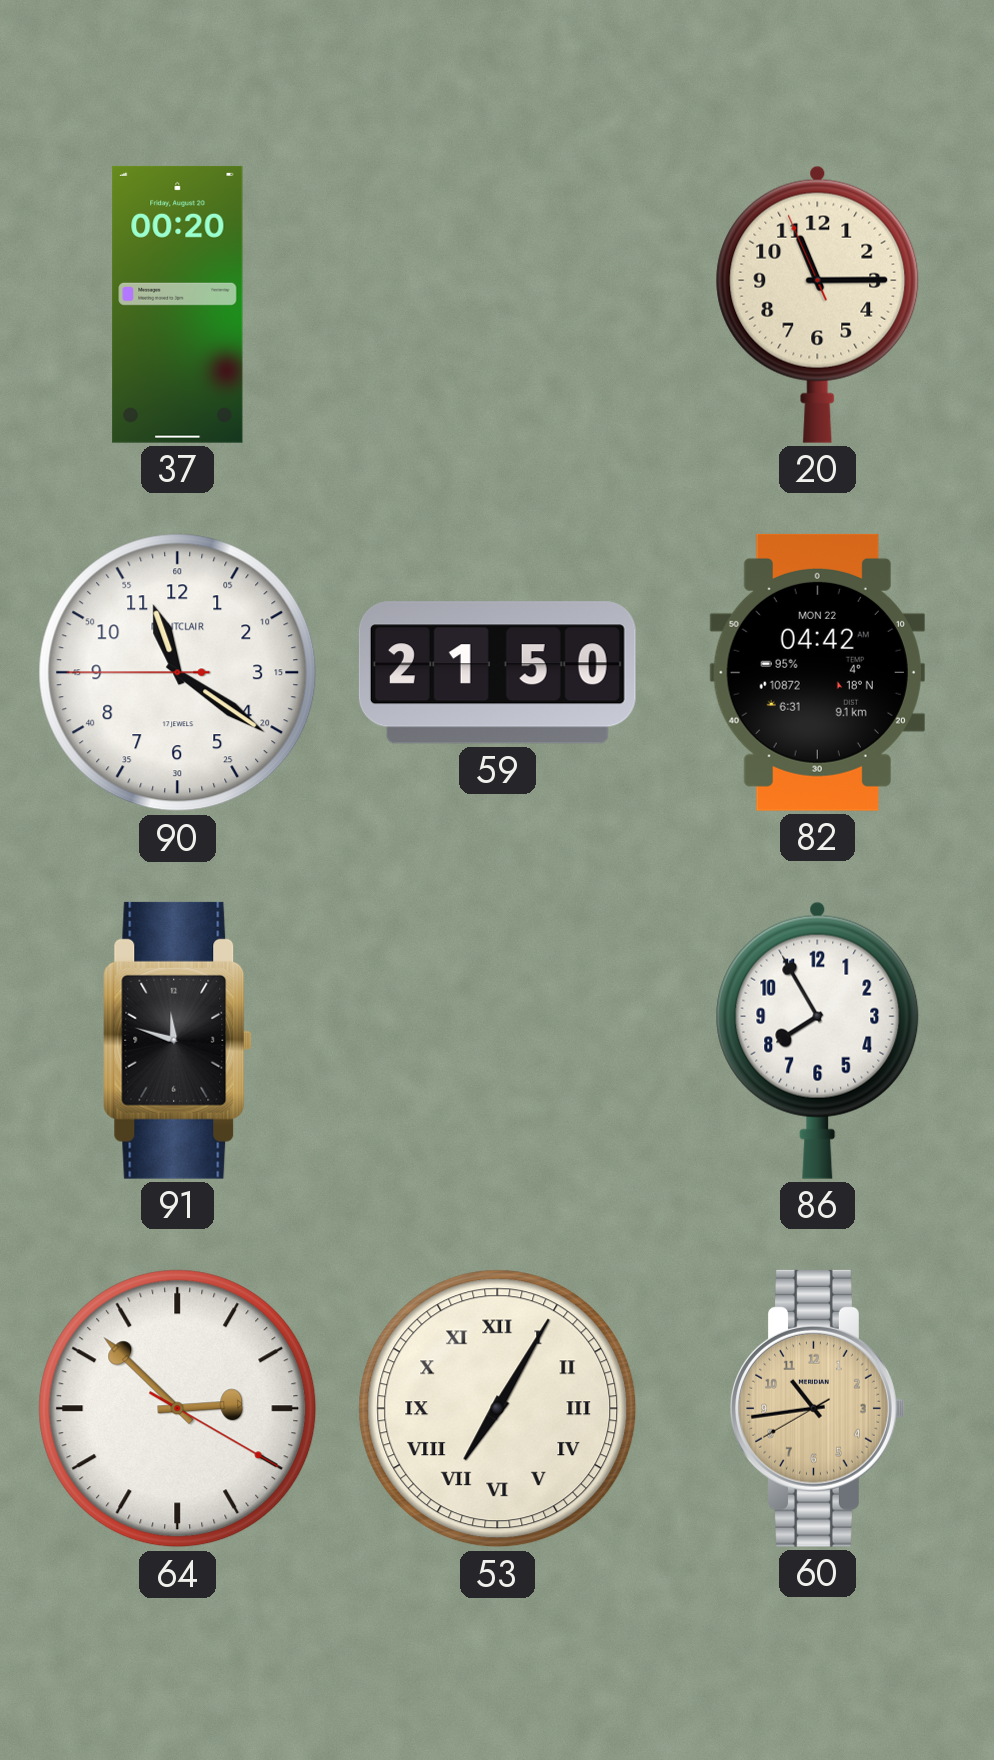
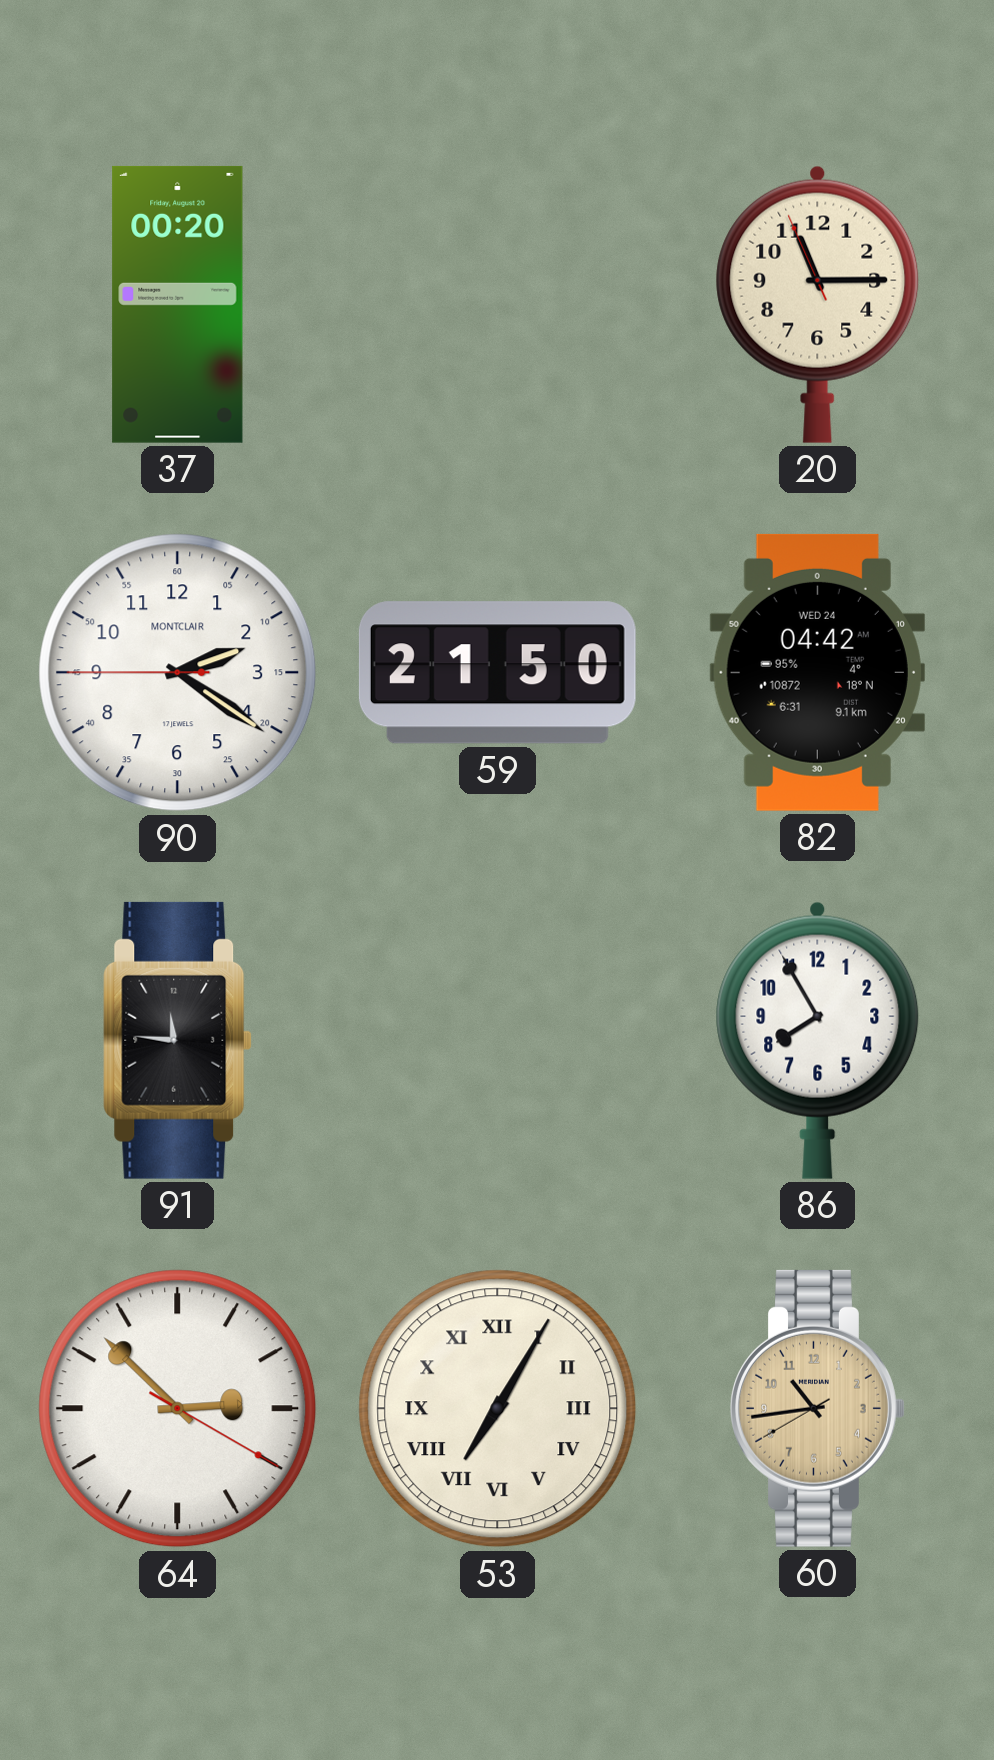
90: 11:20 -> 2:20
82 date: MON 22 -> WED 24
91: 11:48 -> 11:46
